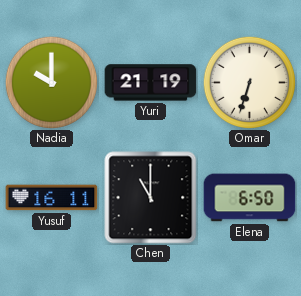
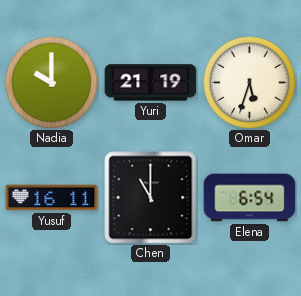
Omar: 6:33 -> 5:33
Elena: 6:50 -> 6:54
